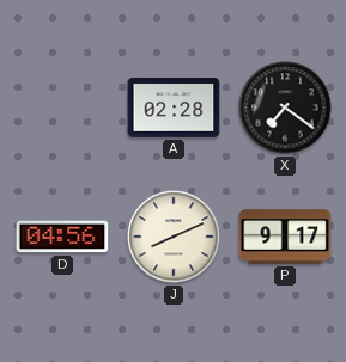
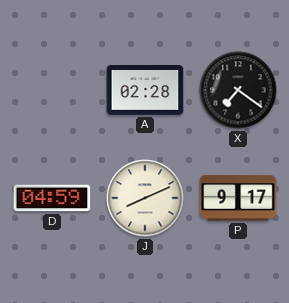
D: 04:56 -> 04:59
